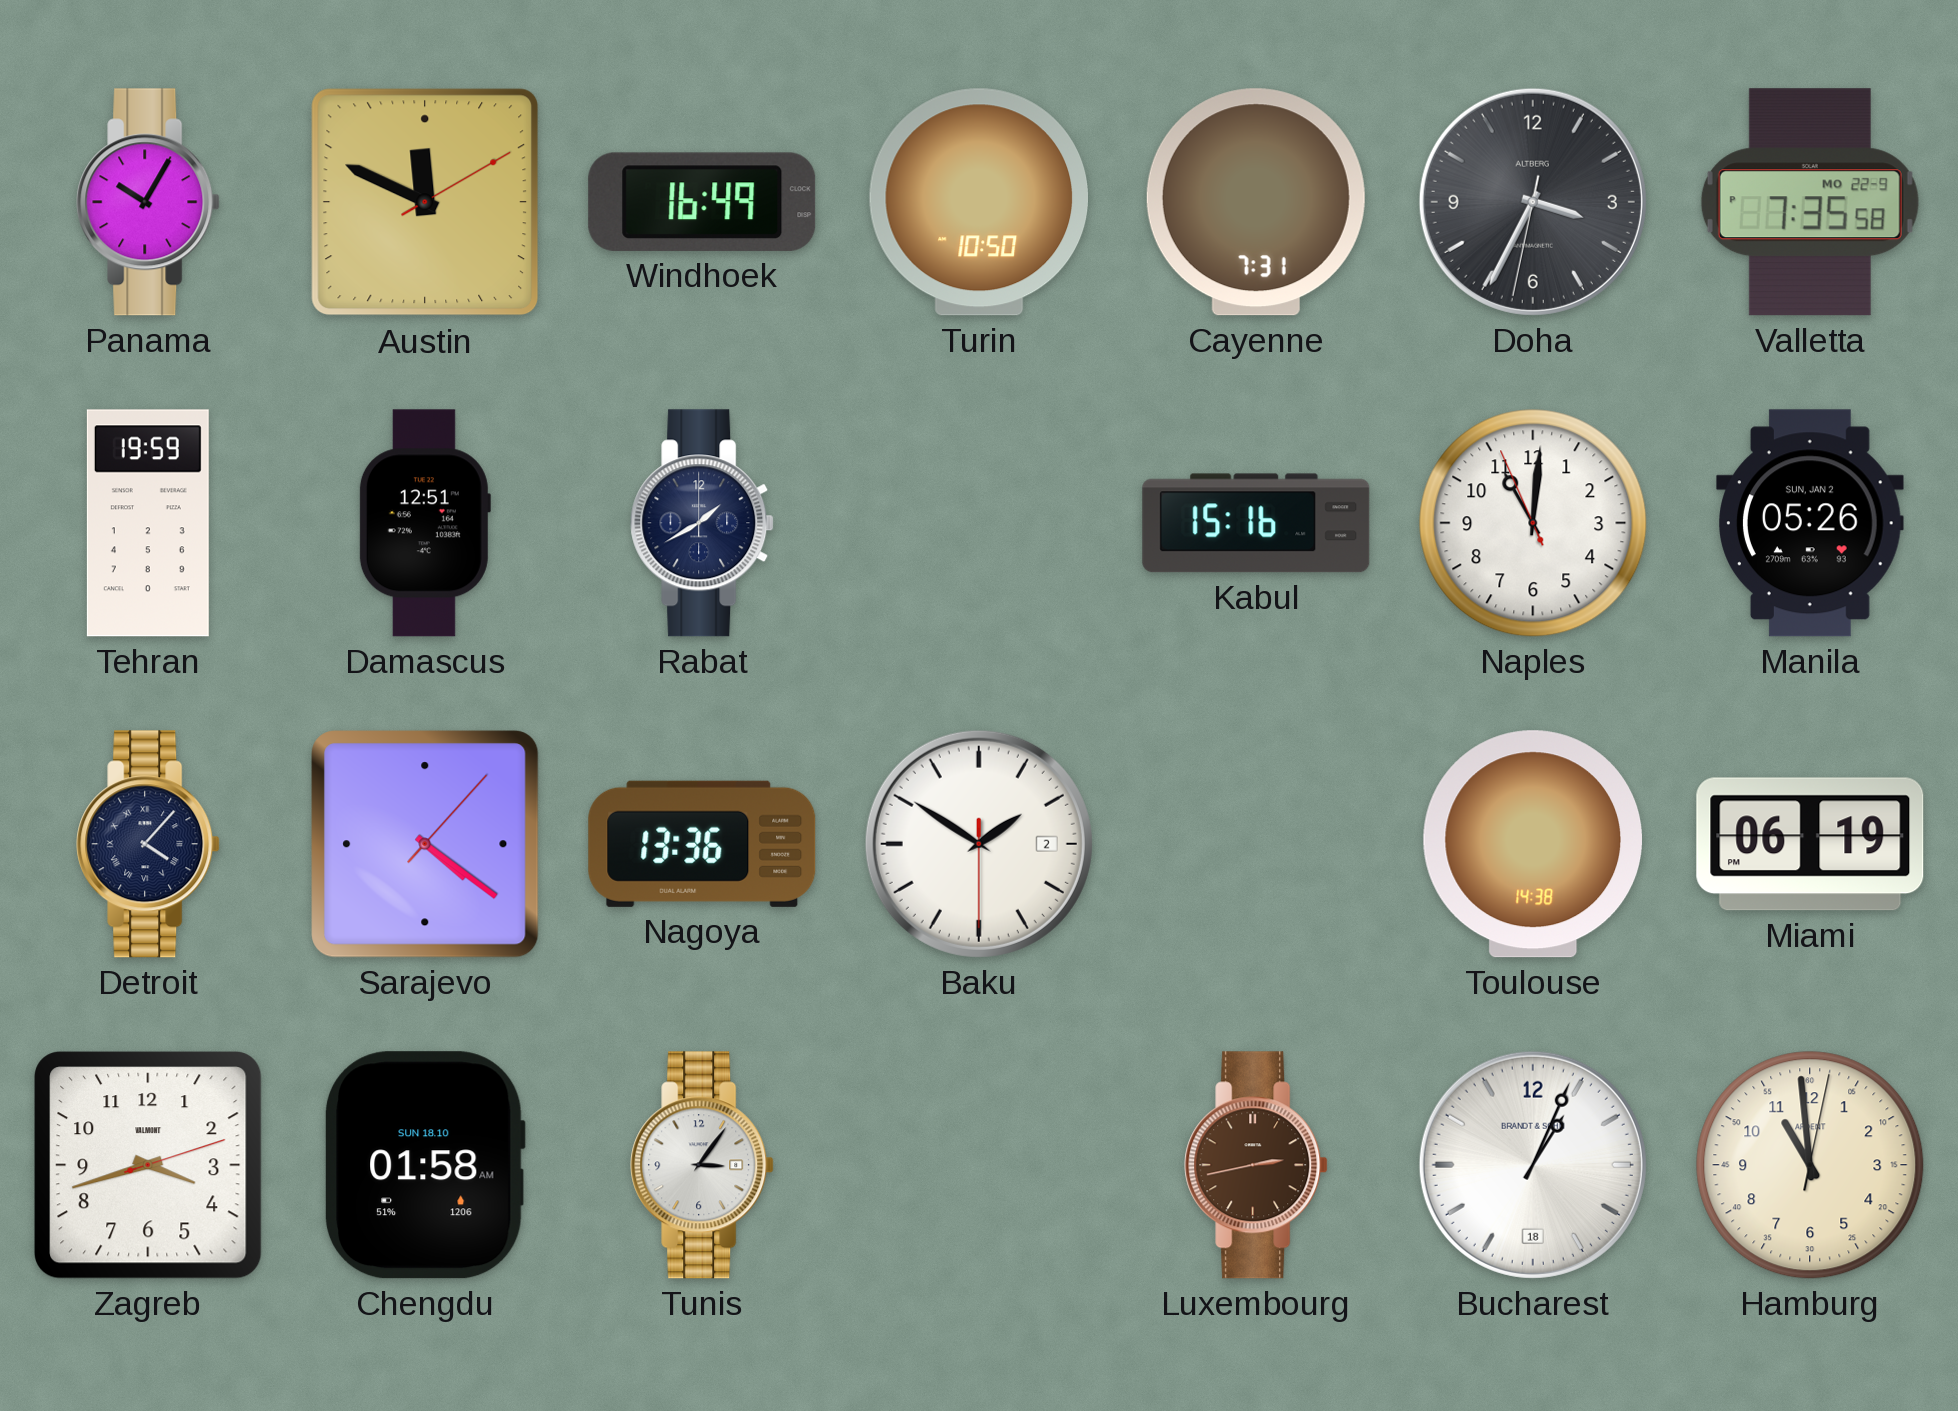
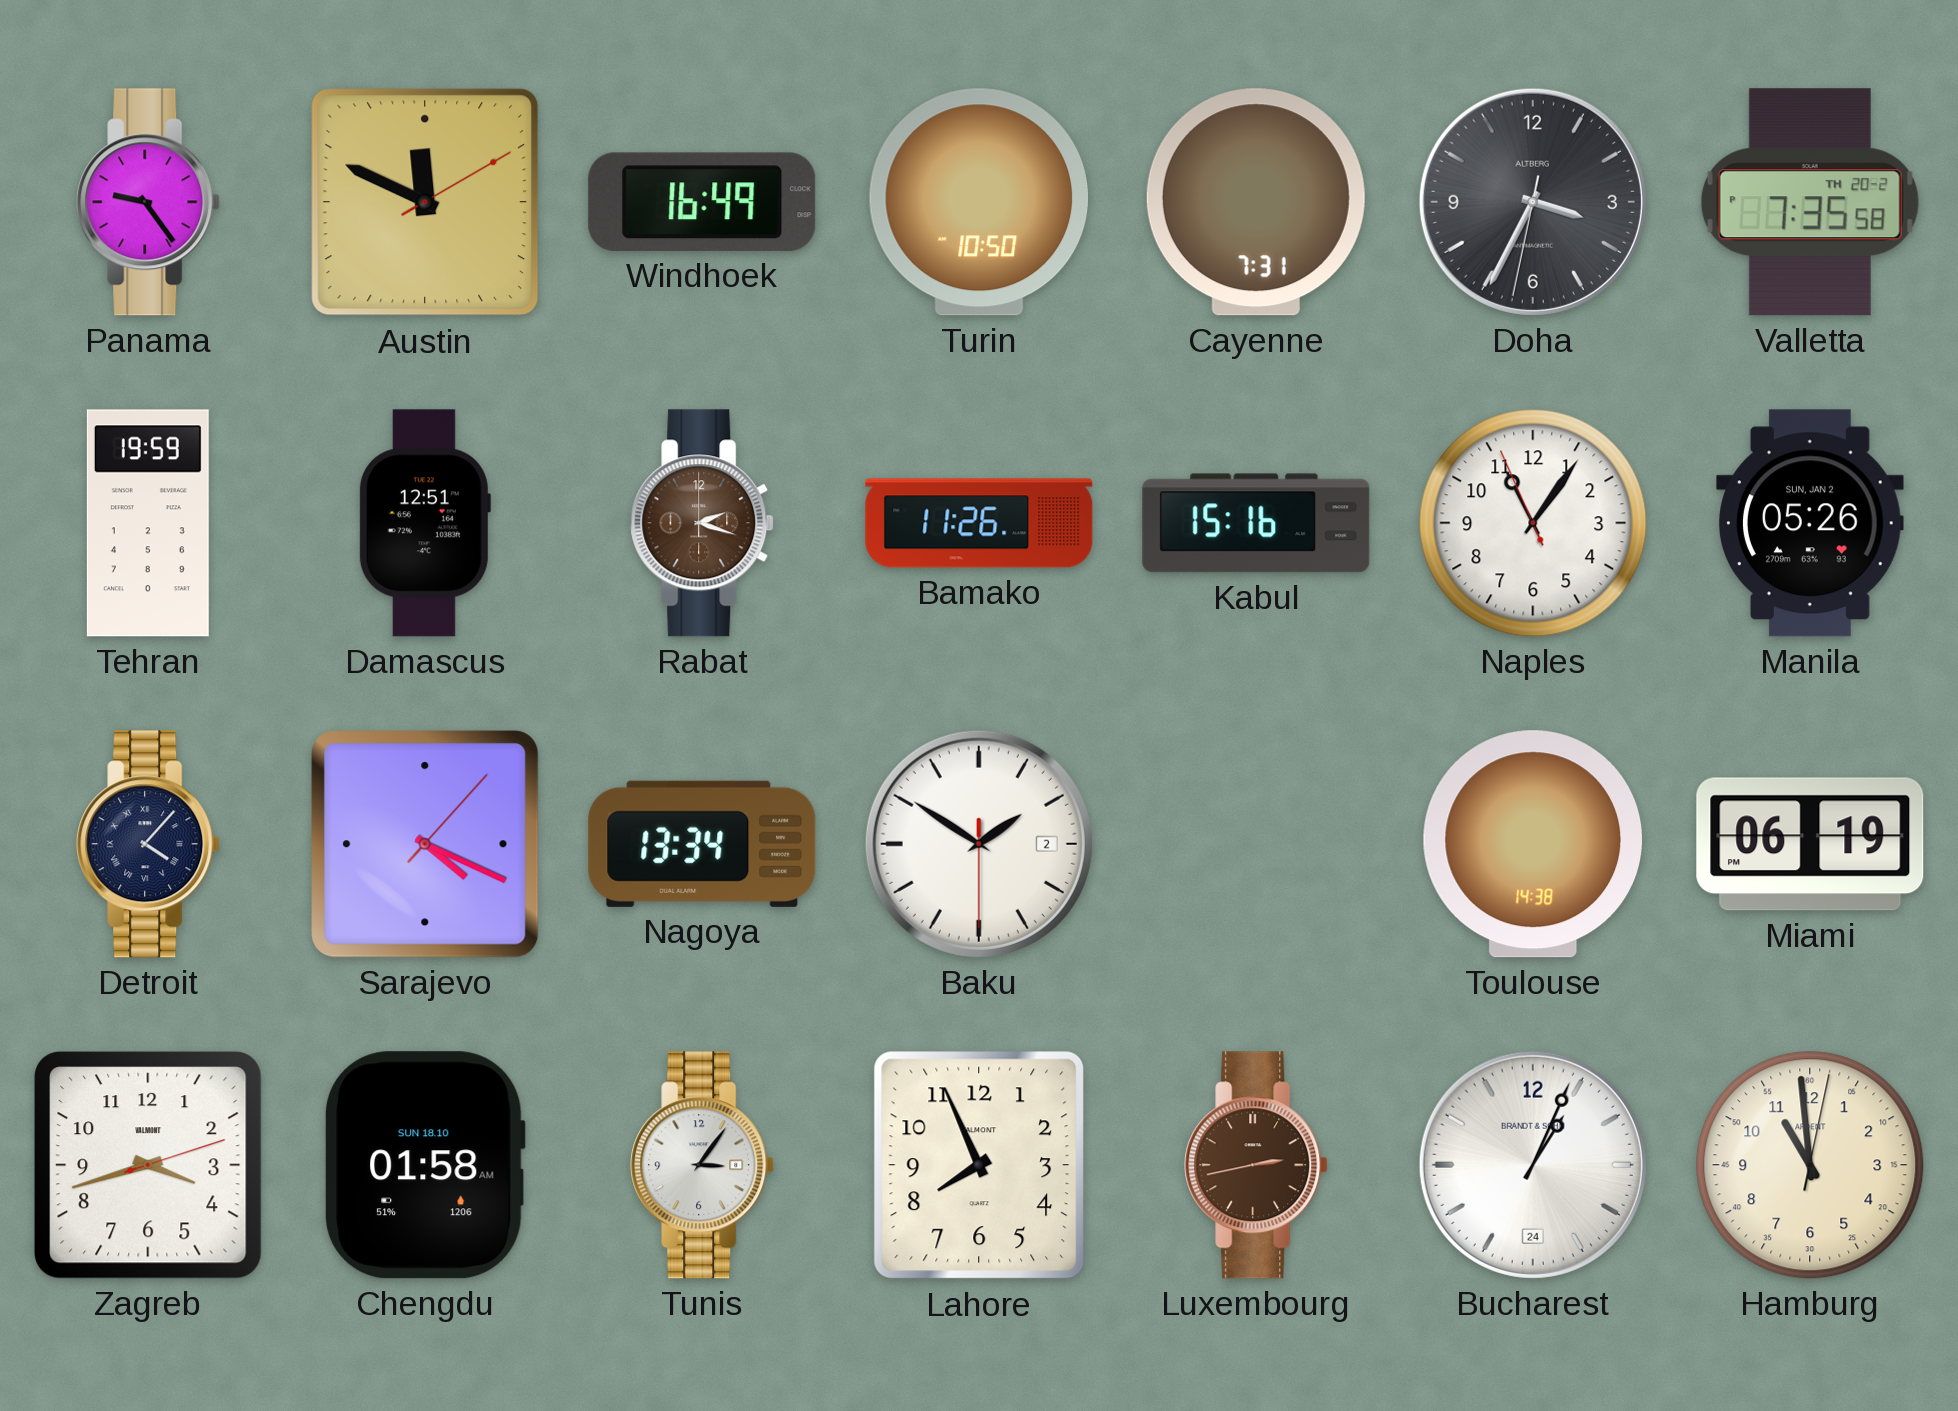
Panama: 10:05 -> 9:24
Valletta date: MO 22-9 -> TH 20-2
Rabat: 1:40 -> 2:18
Rabat dial: navy -> brown
Bamako: none -> 11:26
Naples: 11:00 -> 11:05
Sarajevo: 4:21 -> 4:19
Nagoya: 13:36 -> 13:34
Lahore: none -> 7:56
Bucharest date: 18 -> 24
